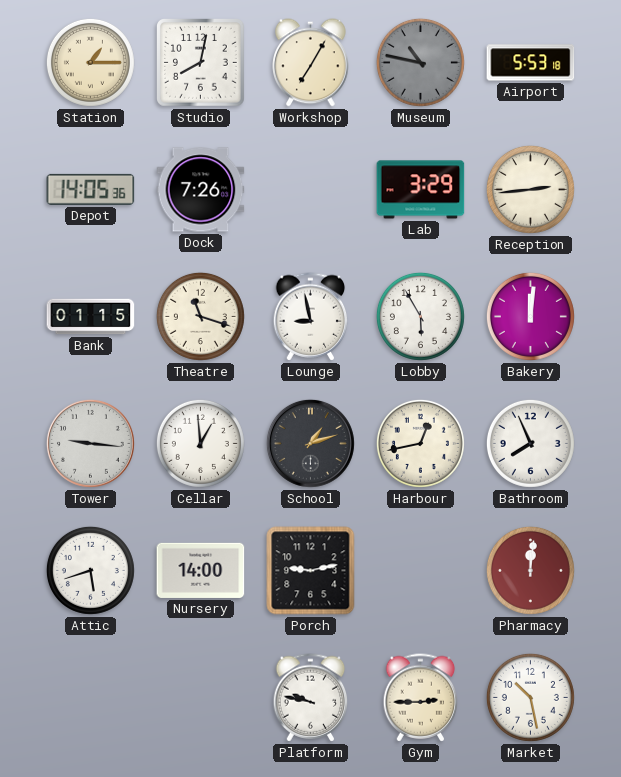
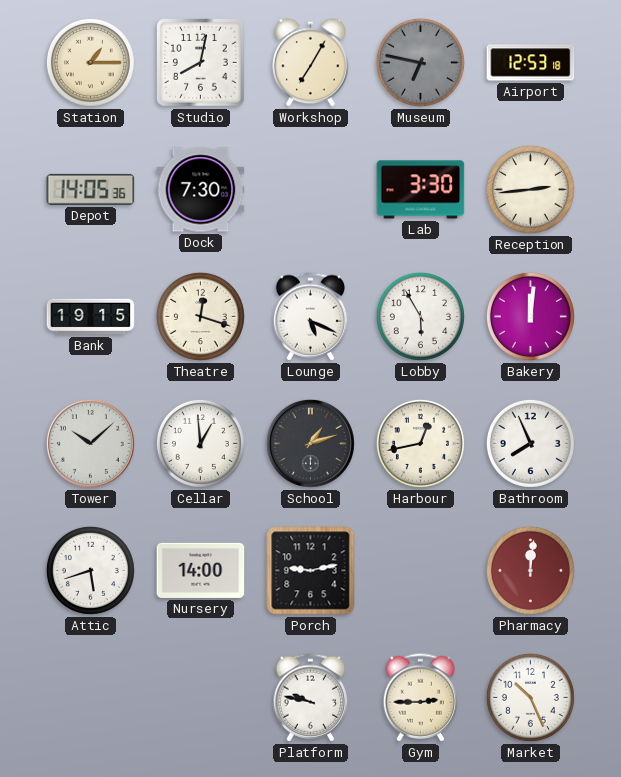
Museum: 10:47 -> 6:47
Airport: 5:53 -> 12:53
Dock: 7:26 -> 7:30
Lab: 3:29 -> 3:30
Bank: 01:15 -> 19:15
Theatre: 11:18 -> 12:18
Lounge: 8:58 -> 5:19
Tower: 9:16 -> 10:08
Market: 10:28 -> 10:26
